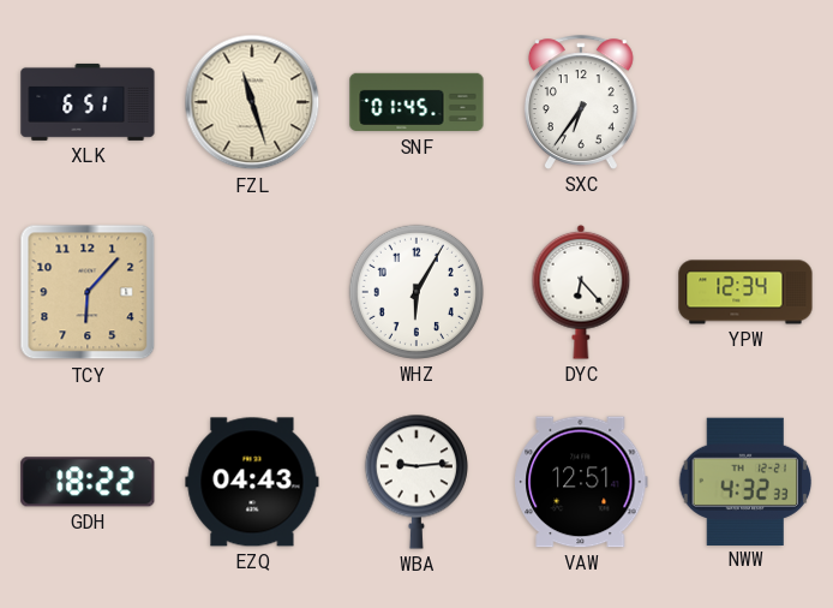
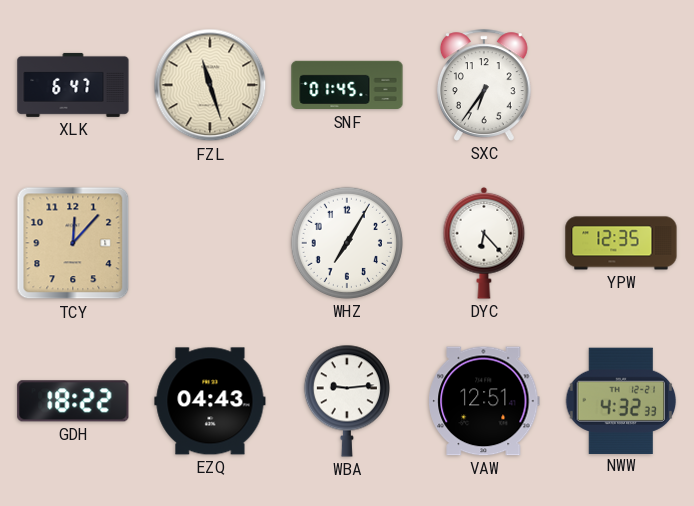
XLK: 6:51 -> 6:47
TCY: 6:07 -> 12:07
WHZ: 6:05 -> 7:05
YPW: 12:34 -> 12:35
